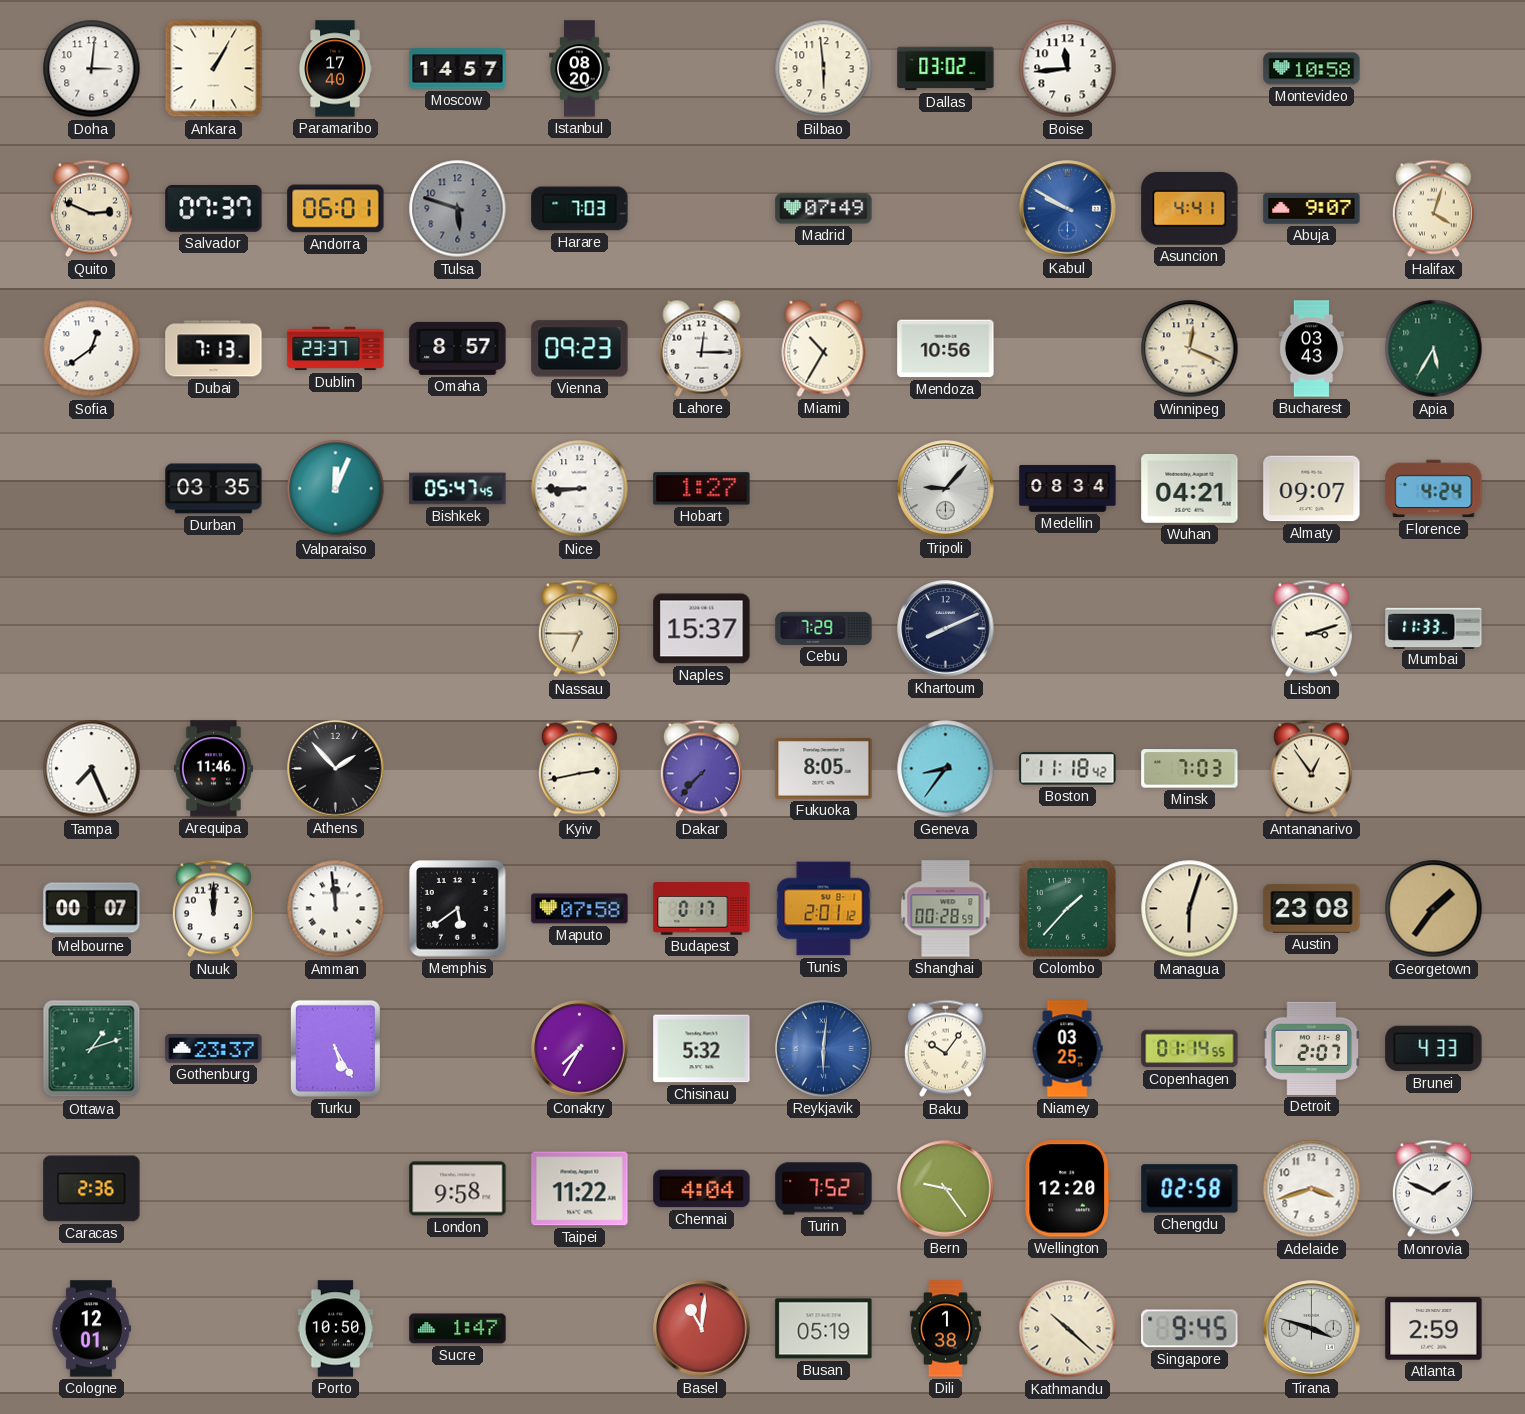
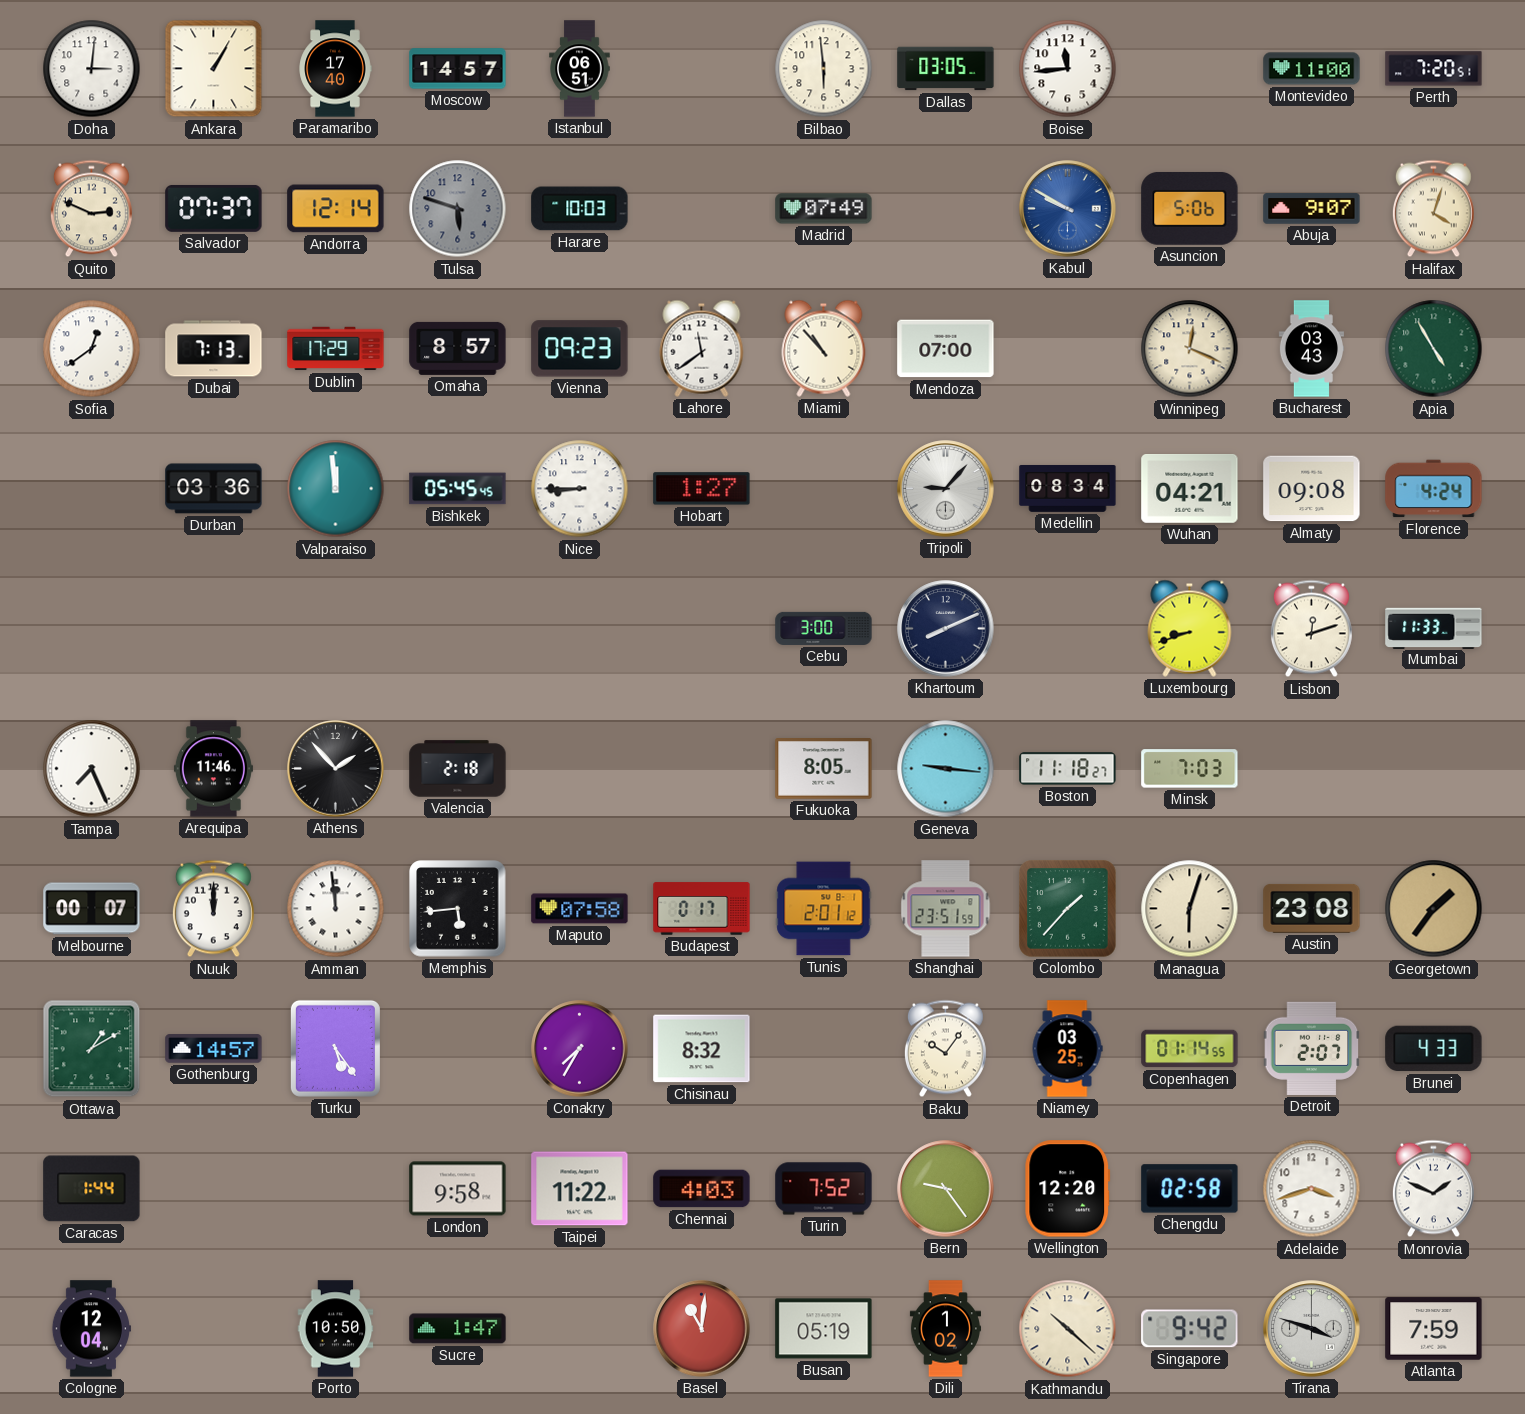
Istanbul: 08:20 -> 06:51
Dallas: 03:02 -> 03:05
Montevideo: 10:58 -> 11:00
Perth: none -> 7:20
Andorra: 06:01 -> 12:14
Harare: 7:03 -> 10:03
Asuncion: 4:41 -> 5:06
Dublin: 23:37 -> 17:29
Lahore: 12:15 -> 11:39
Miami: 10:35 -> 10:53
Mendoza: 10:56 -> 07:00
Apia: 5:35 -> 4:55
Durban: 03:35 -> 03:36
Valparaiso: 12:04 -> 11:59
Bishkek: 05:47 -> 05:45
Almaty: 09:07 -> 09:08
Nassau: 6:45 -> none
Naples: 15:37 -> none
Cebu: 7:29 -> 3:00
Luxembourg: none -> 8:42
Lisbon: 3:12 -> 12:12
Valencia: none -> 2:18
Kyiv: 2:43 -> none
Dakar: 7:37 -> none
Geneva: 8:36 -> 9:16
Boston: 11:18:42 -> 11:18:27
Antananarivo: 12:54 -> none
Memphis: 5:39 -> 5:44
Shanghai: 00:28 -> 23:51
Ottawa: 1:12 -> 1:10
Gothenburg: 23:37 -> 14:57
Turku: 5:25 -> 5:24
Chisinau: 5:32 -> 8:32
Reykjavik: 6:01 -> none
Caracas: 2:36 -> 1:44
Chennai: 4:04 -> 4:03
Cologne: 12:01 -> 12:04
Dili: 1:38 -> 1:02
Singapore: 9:45 -> 9:42
Atlanta: 2:59 -> 7:59
